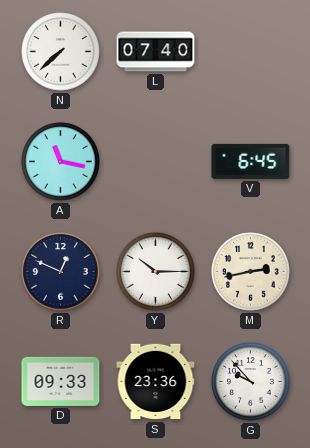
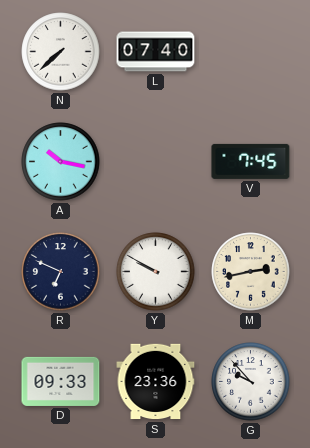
A: 11:17 -> 10:17
V: 6:45 -> 7:45
R: 12:49 -> 6:49
Y: 10:15 -> 9:50
